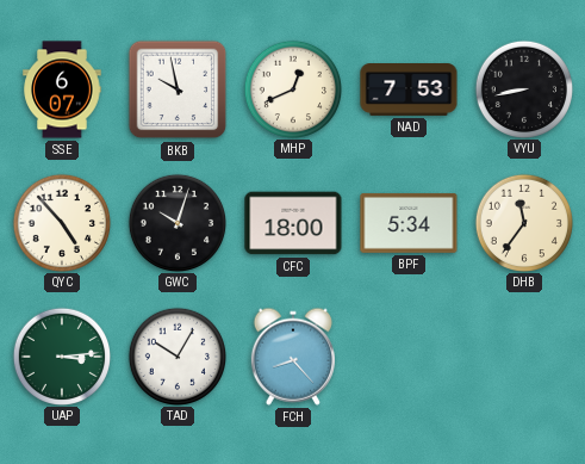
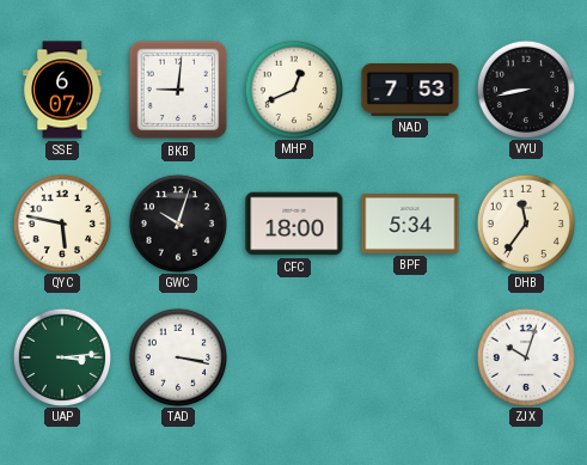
BKB: 9:58 -> 9:01
QYC: 4:53 -> 5:47
TAD: 10:05 -> 3:17
FCH: 8:23 -> none
ZJX: none -> 10:03
